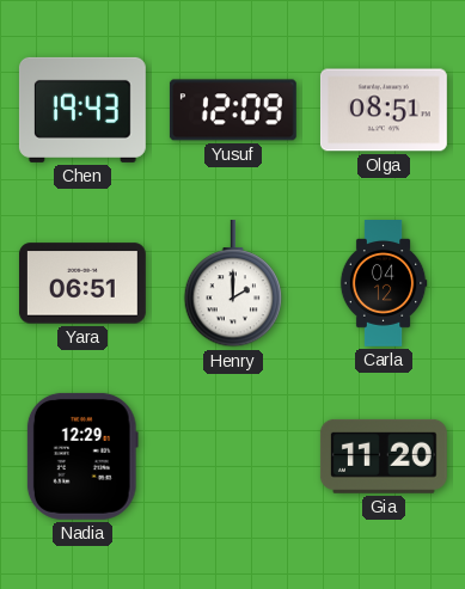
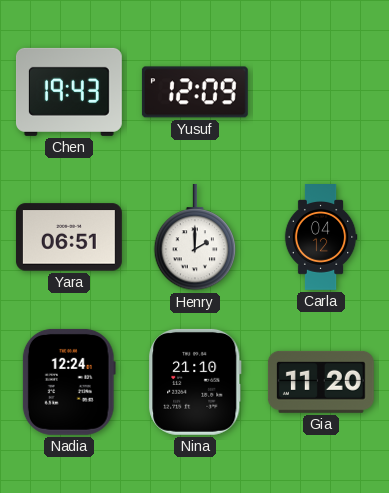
Olga: 08:51 -> none
Nadia: 12:29 -> 12:24
Nina: none -> 21:10
